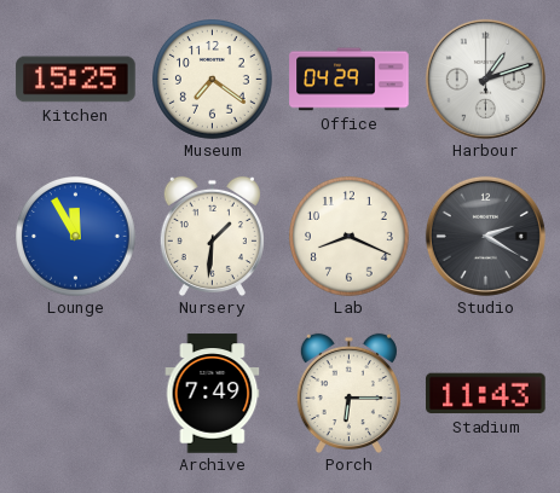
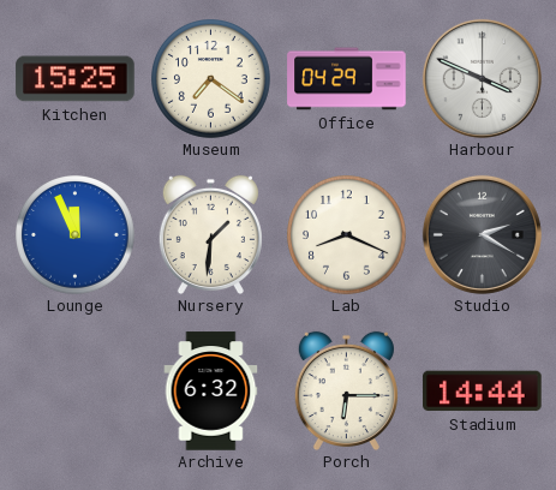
Harbour: 1:12 -> 3:49
Lounge: 11:55 -> 11:56
Archive: 7:49 -> 6:32
Stadium: 11:43 -> 14:44
